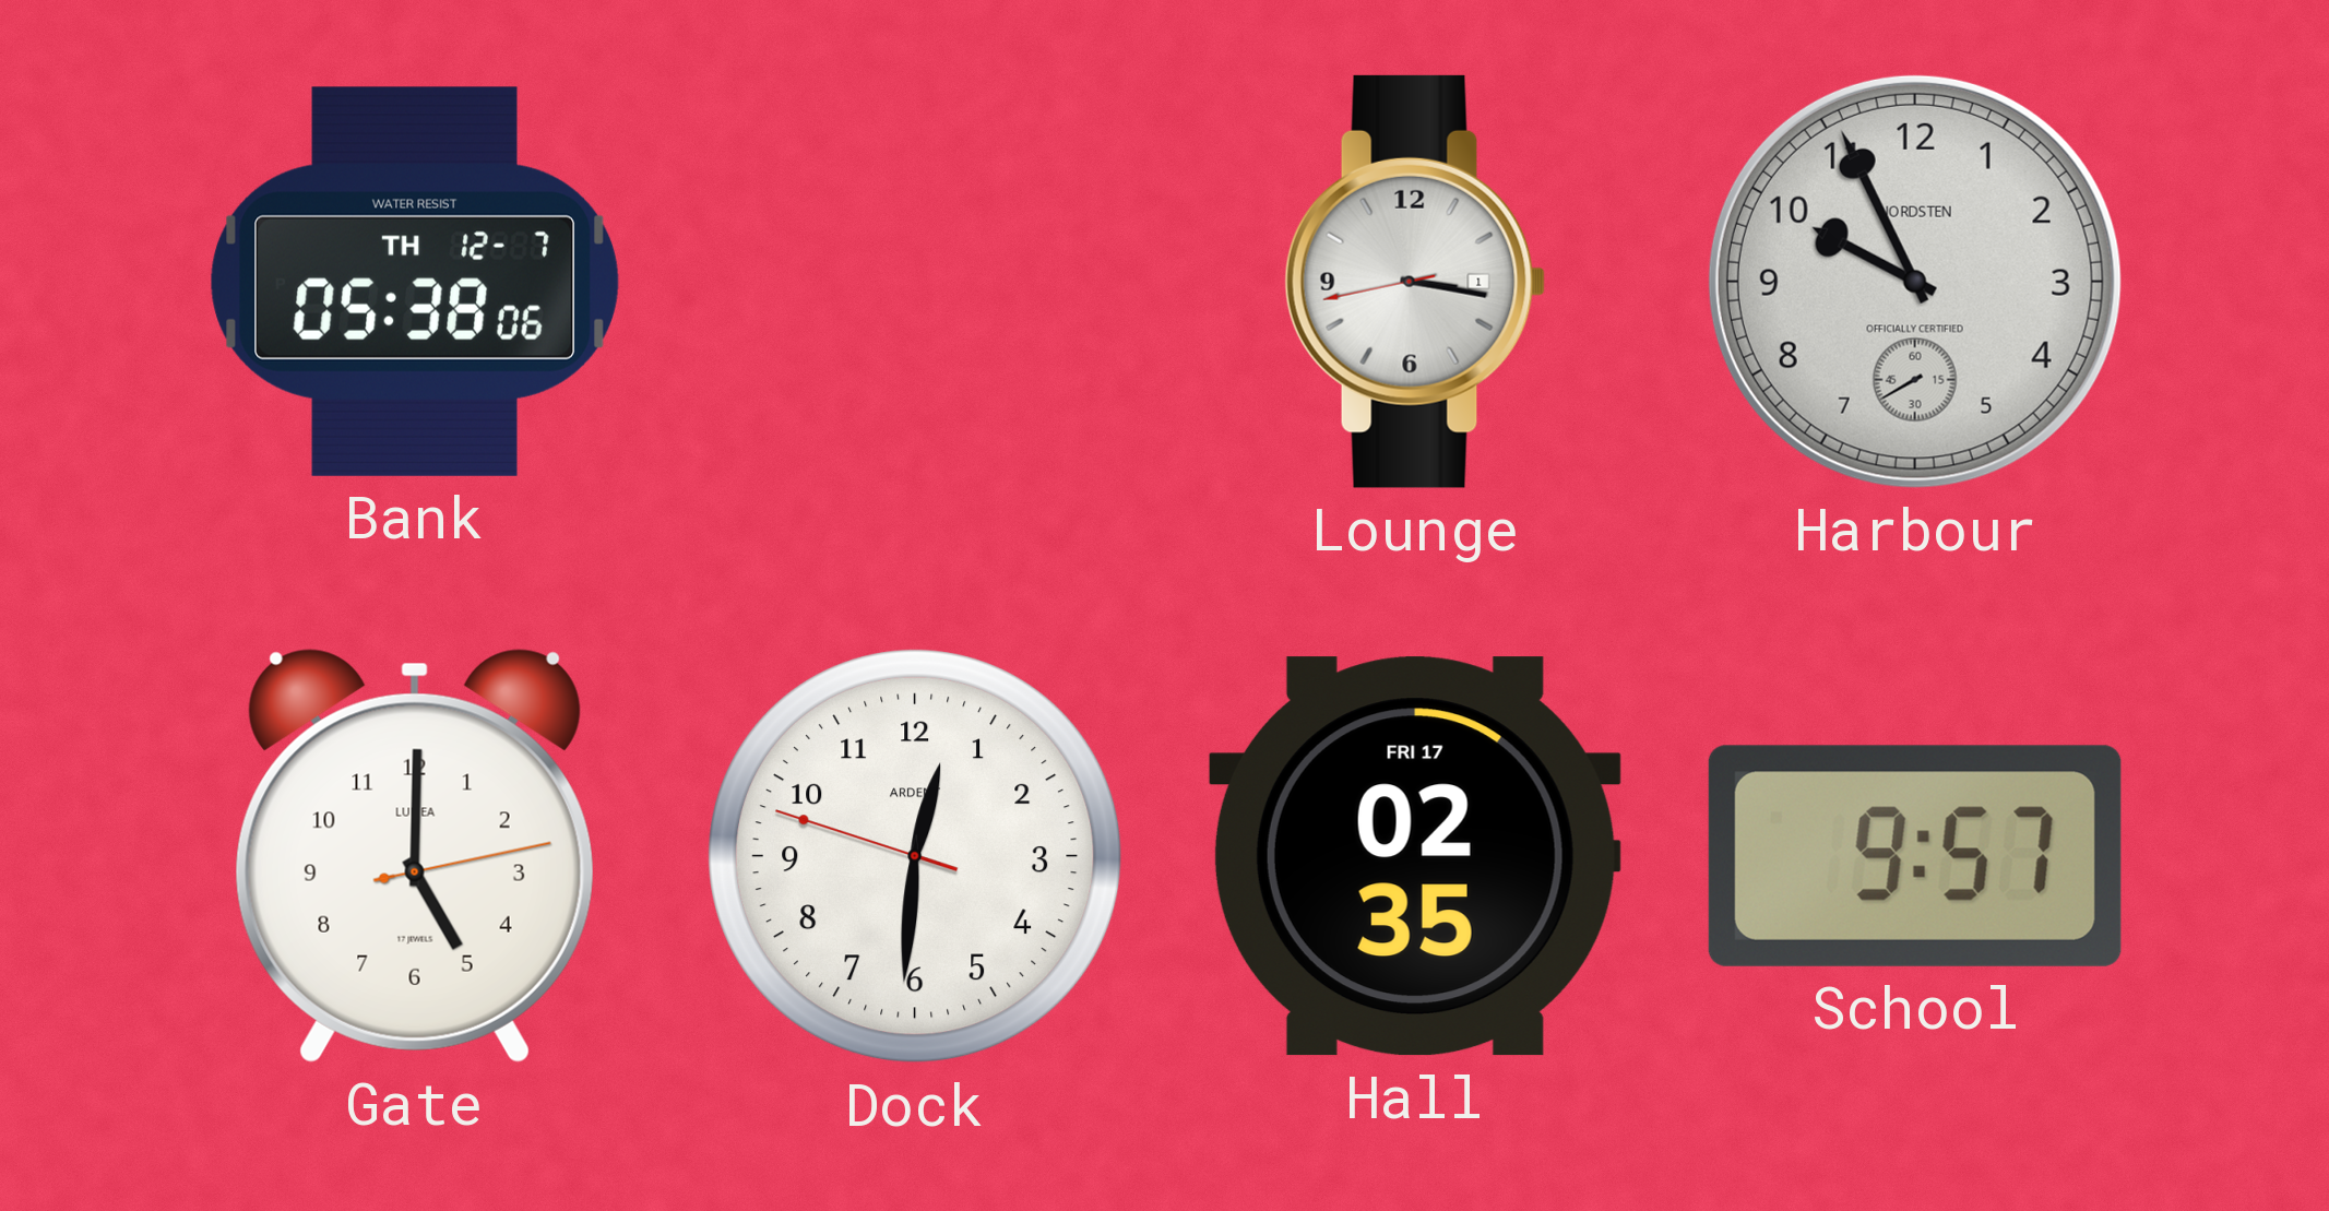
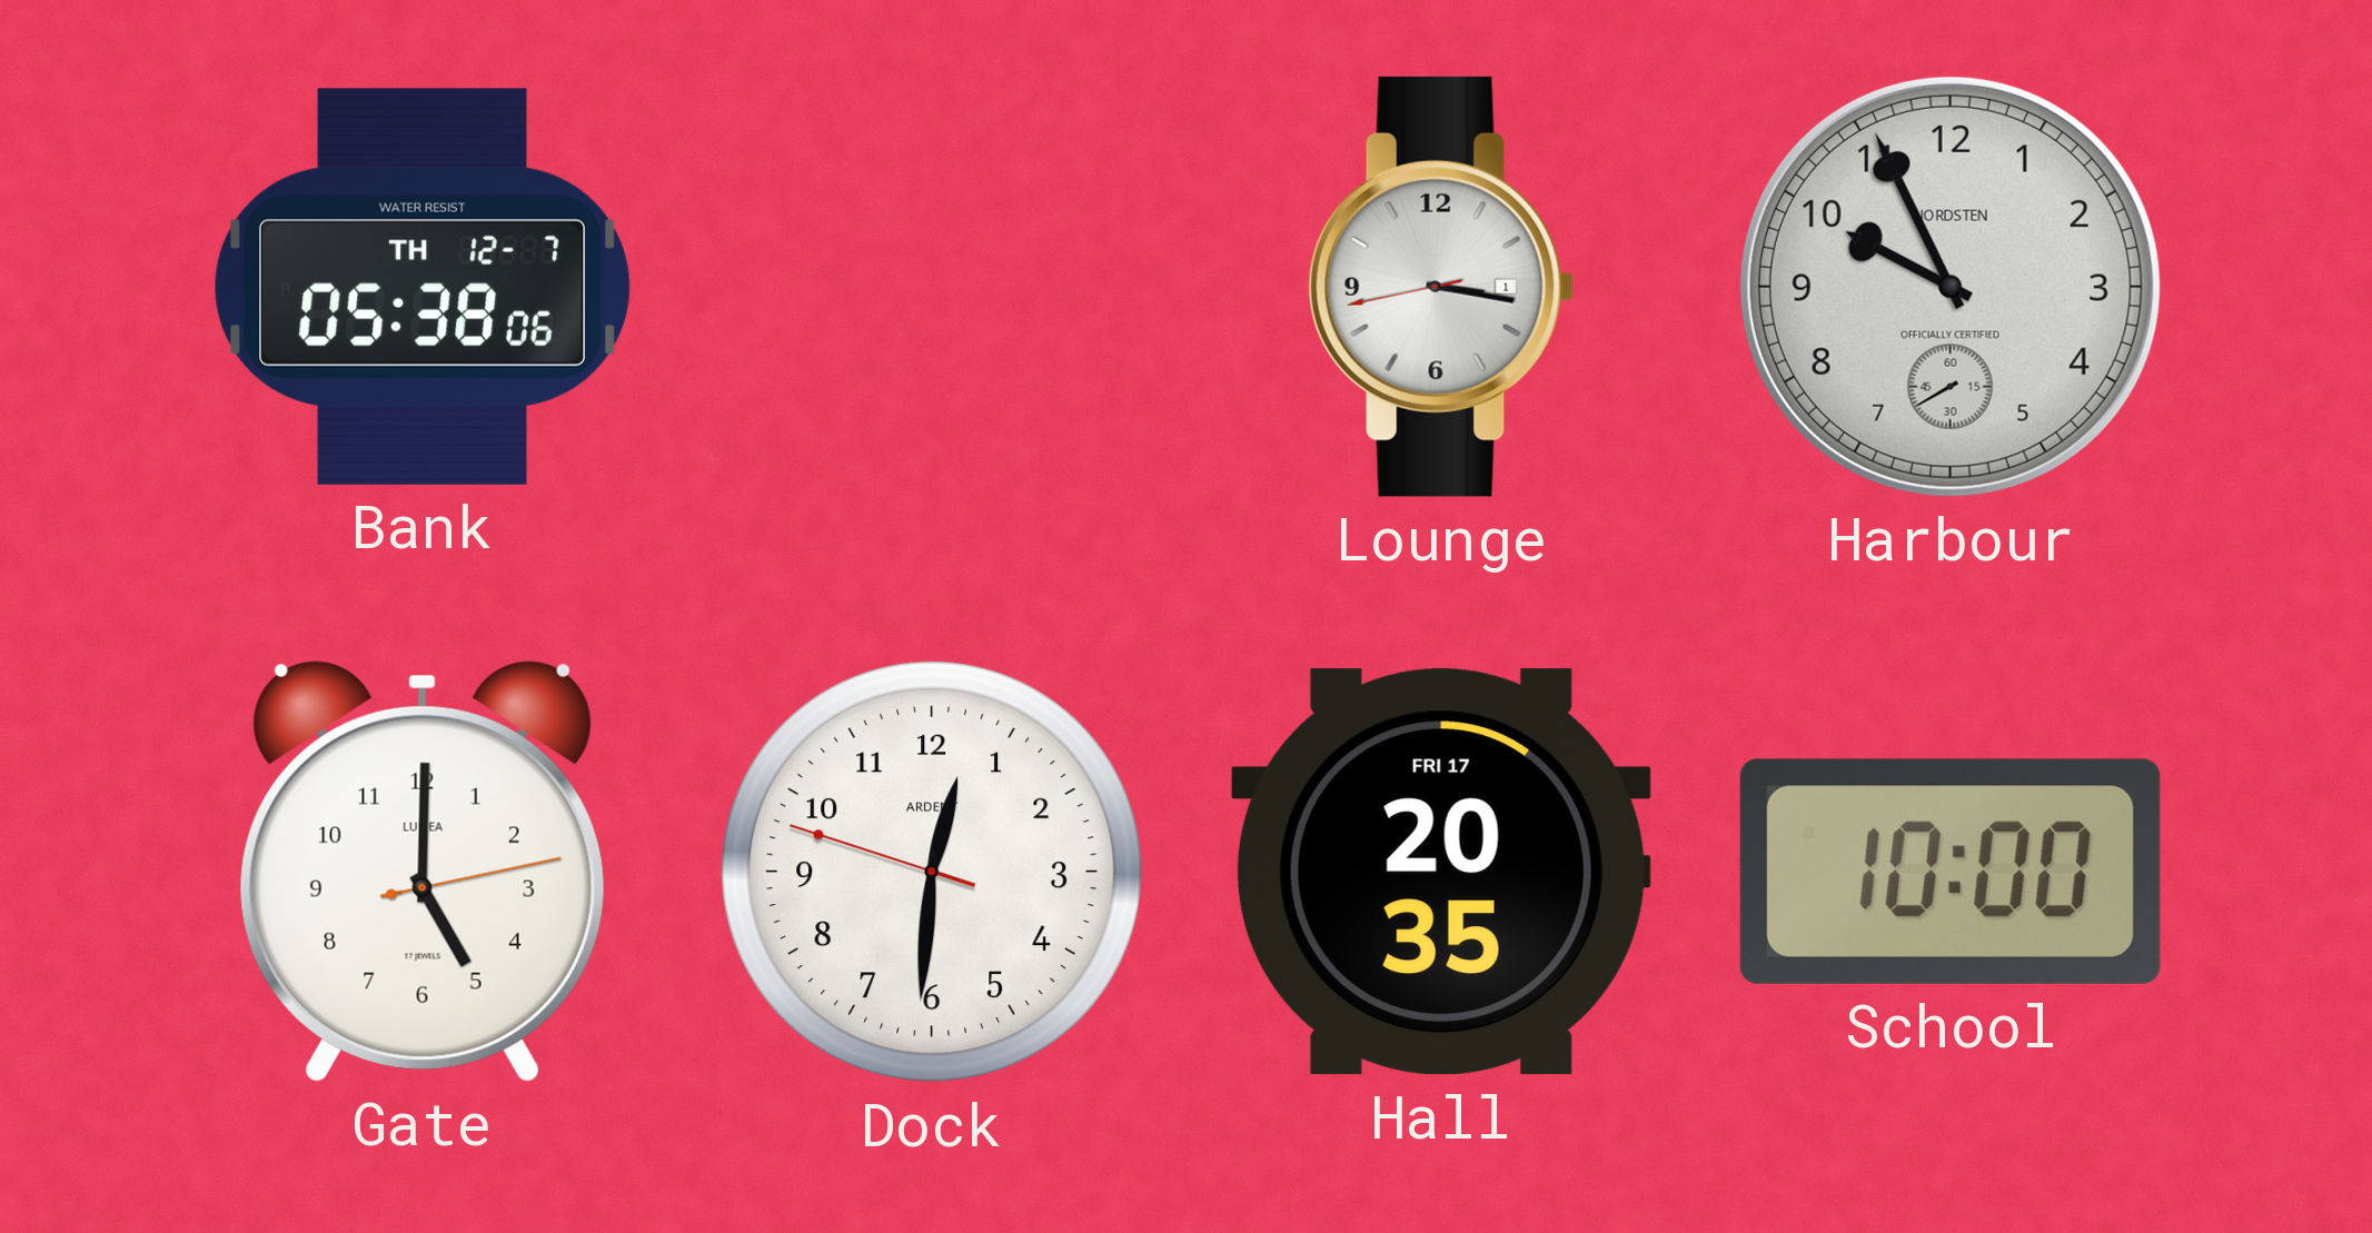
Hall: 02:35 -> 20:35
School: 9:57 -> 10:00
